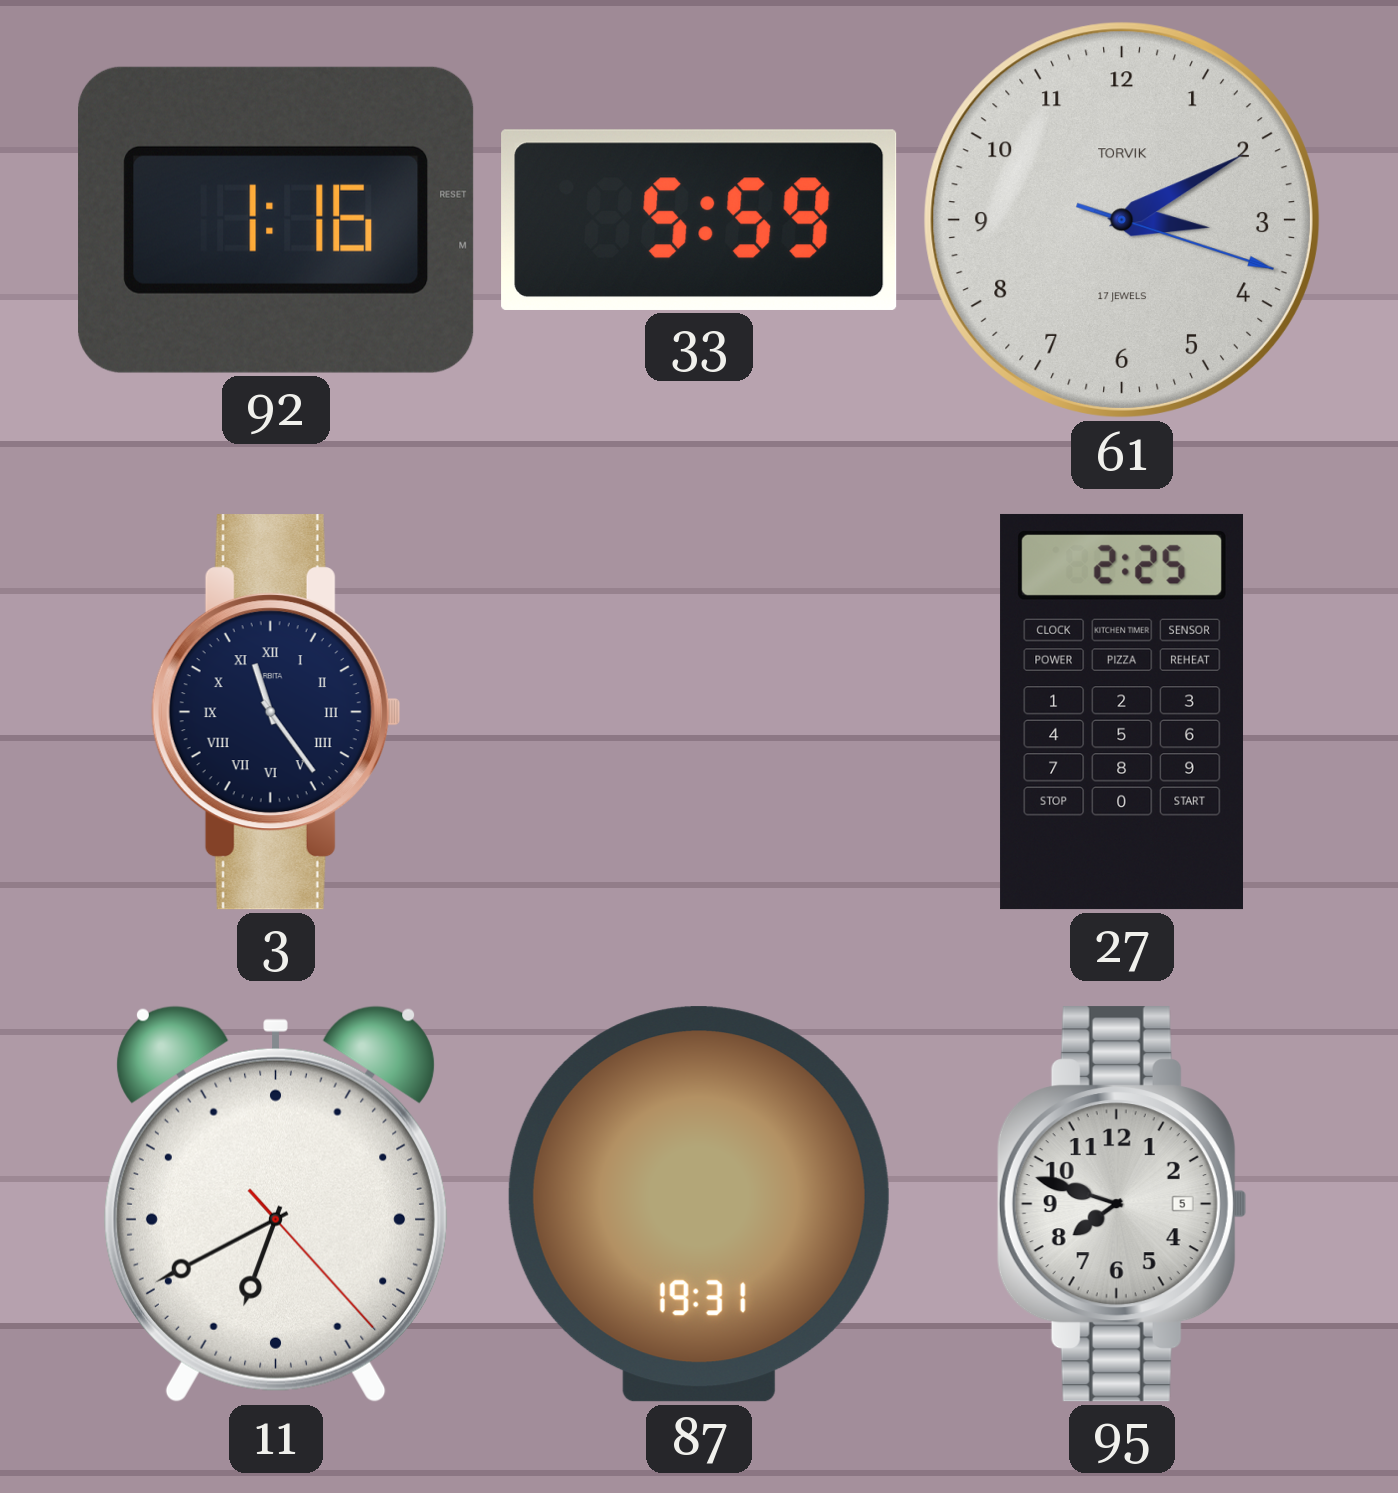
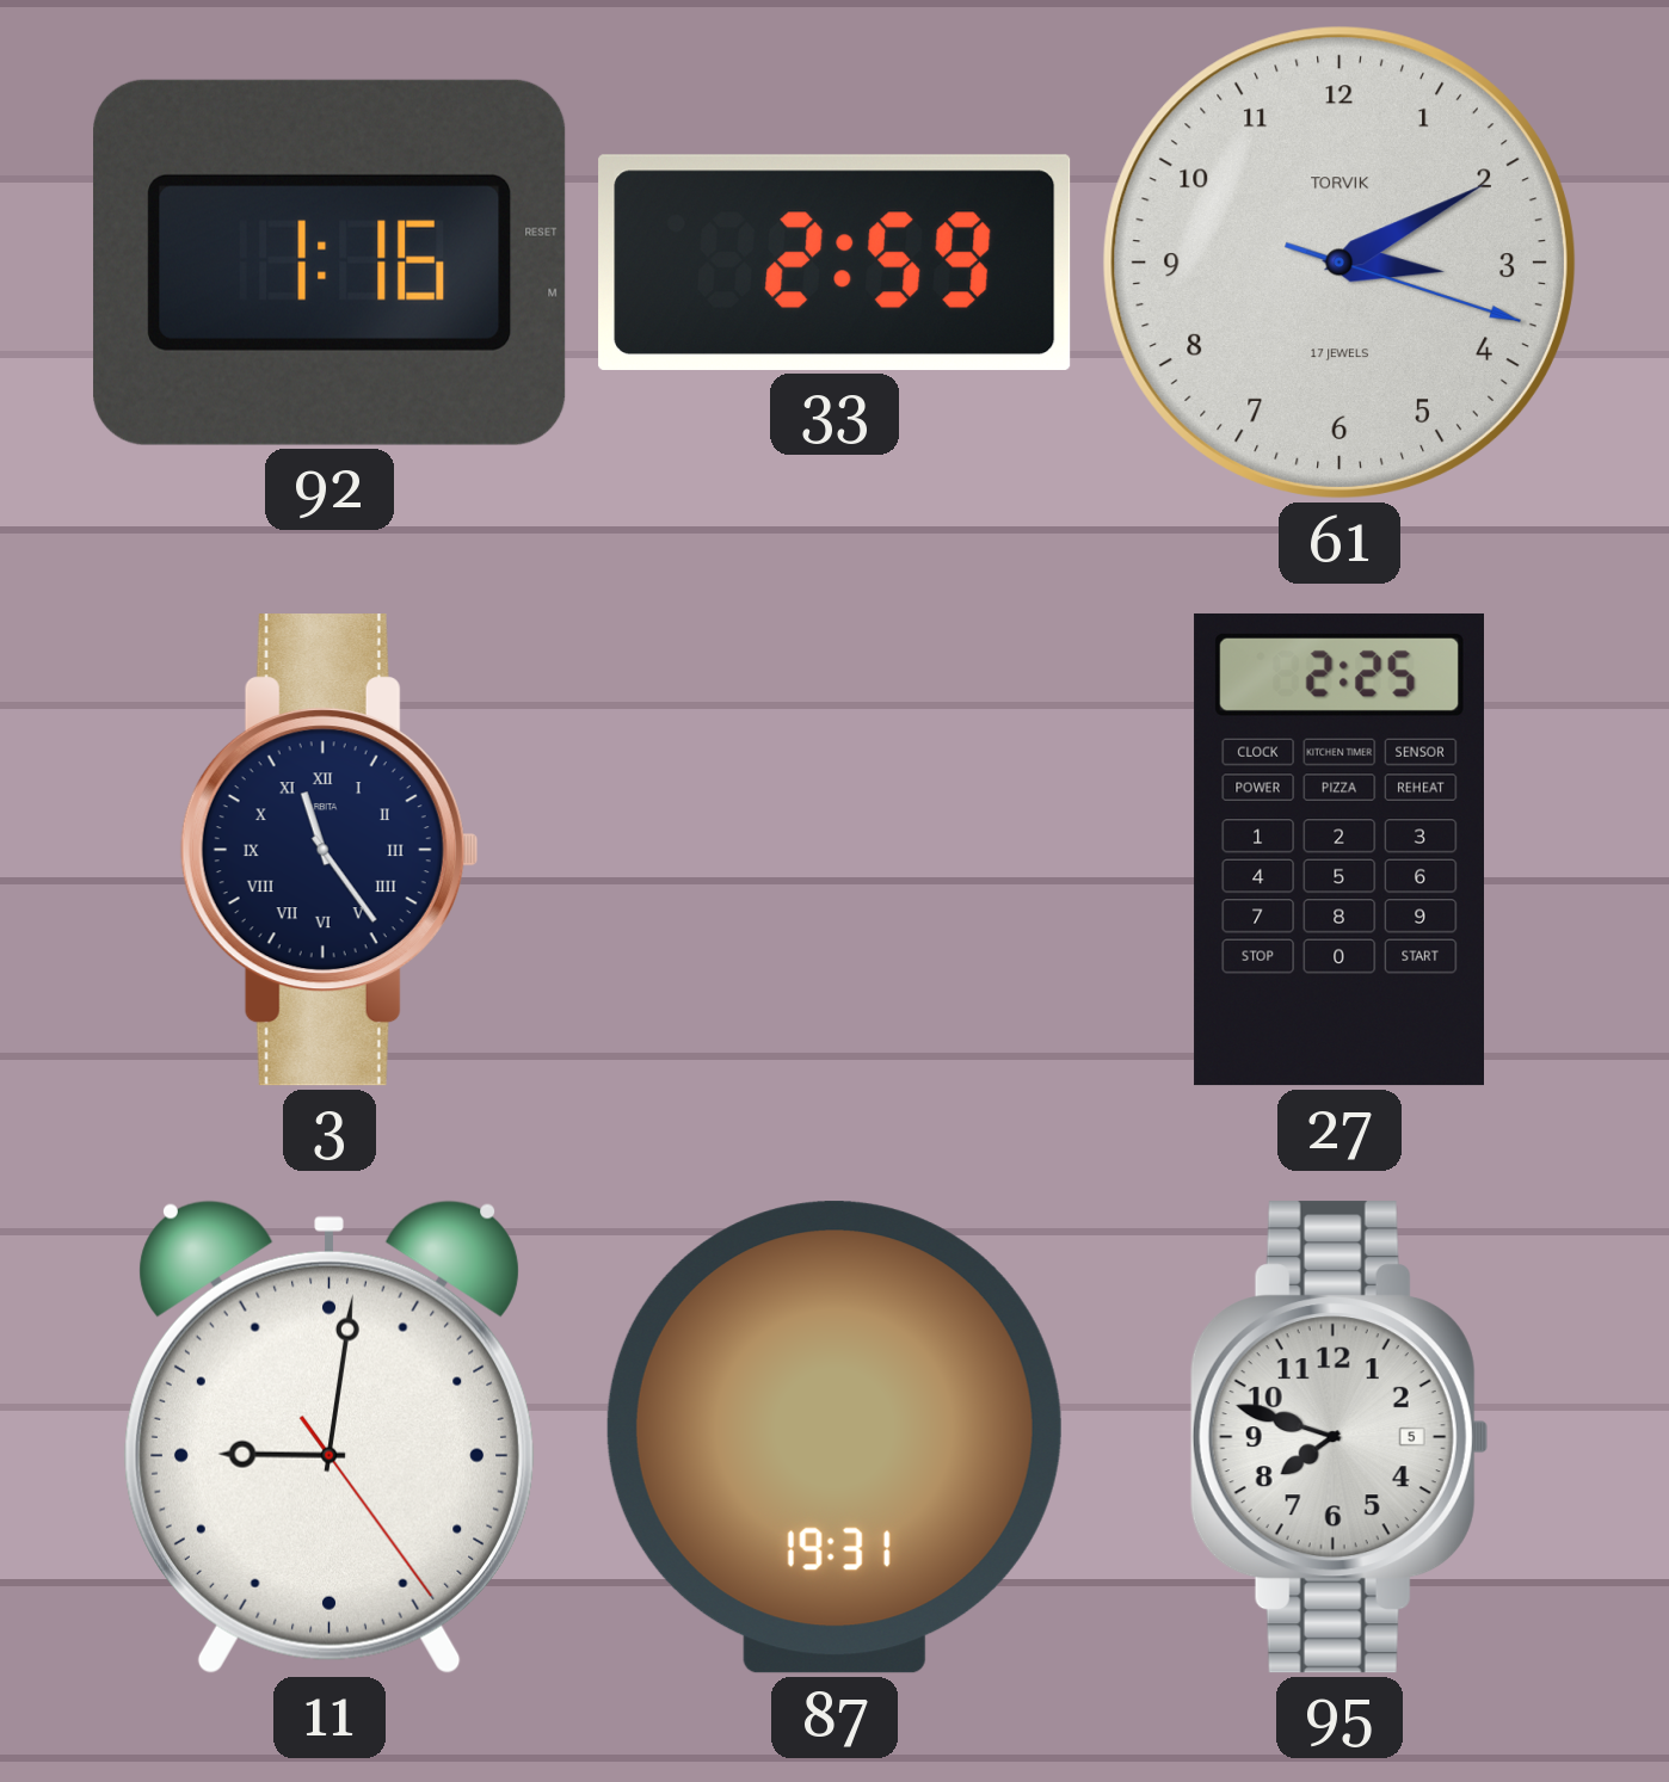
33: 5:59 -> 2:59
11: 6:40 -> 9:01
